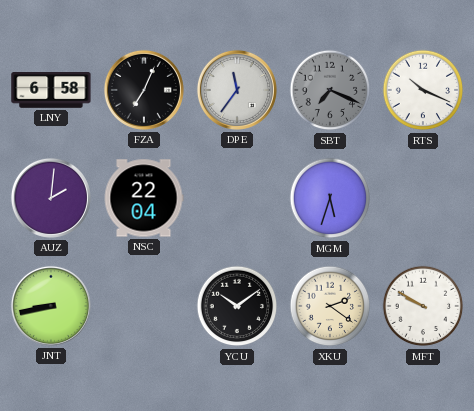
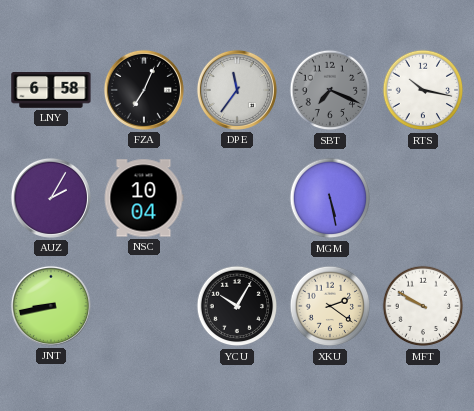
RTS: 10:19 -> 10:17
AUZ: 2:01 -> 2:05
NSC: 22:04 -> 10:04
MGM: 5:33 -> 5:28
YCU: 10:09 -> 10:05
